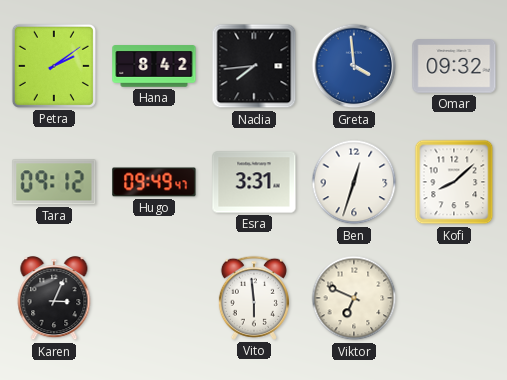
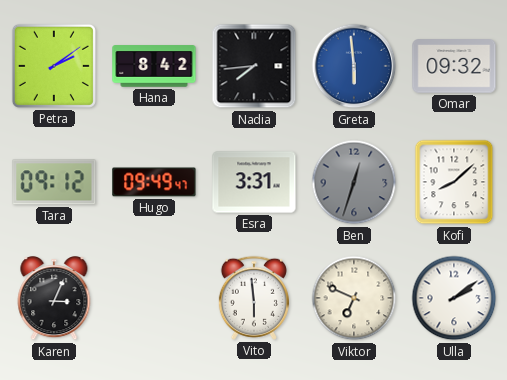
Greta: 3:59 -> 5:59
Ben dial: white -> grey
Ulla: none -> 2:09
